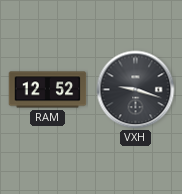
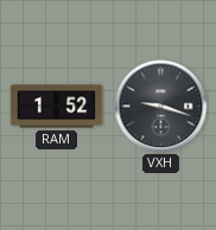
RAM: 12:52 -> 1:52
